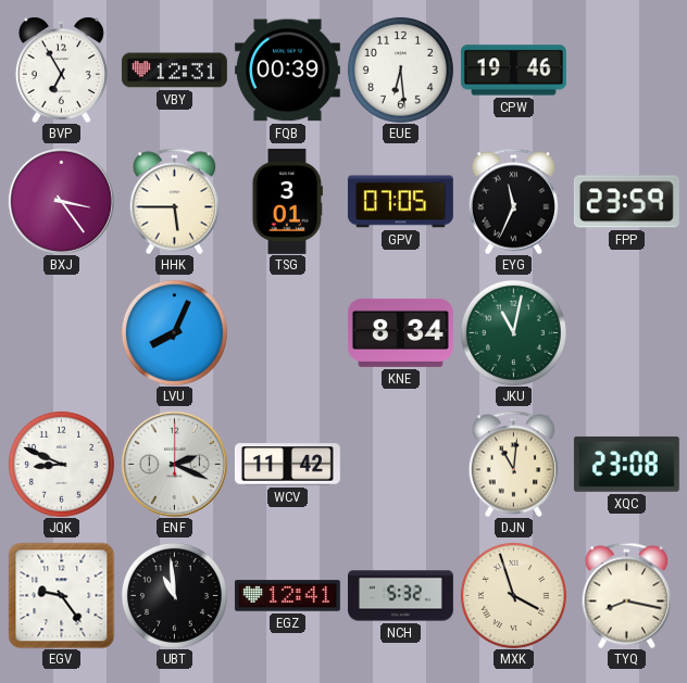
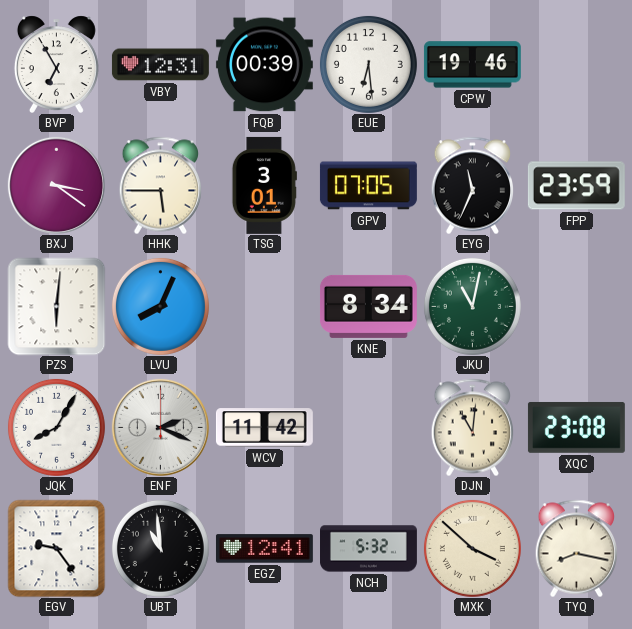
BXJ: 3:24 -> 3:21
PZS: none -> 6:01
JQK: 8:49 -> 8:05
MXK: 3:57 -> 3:52
